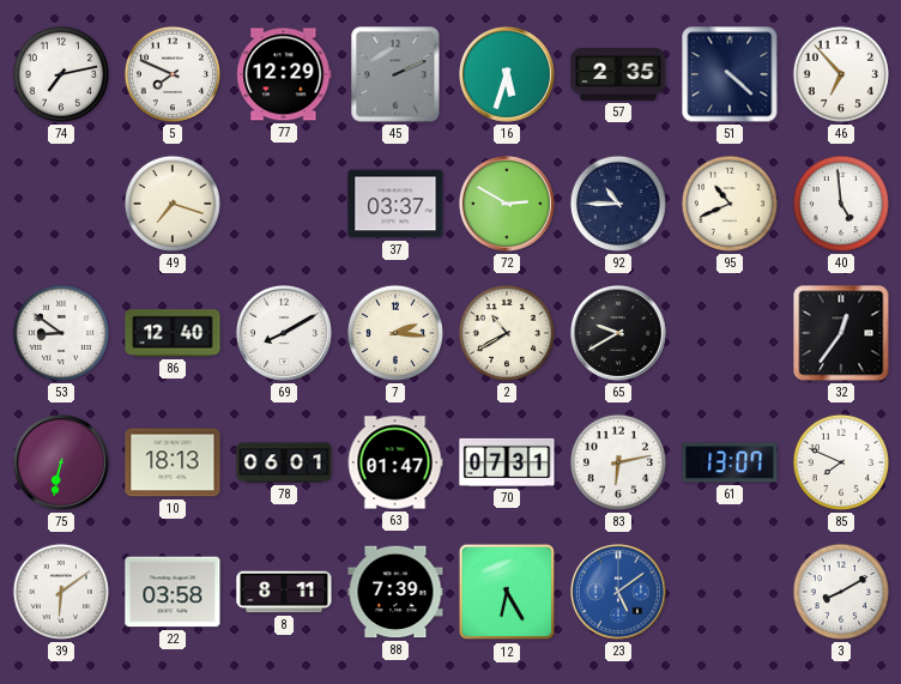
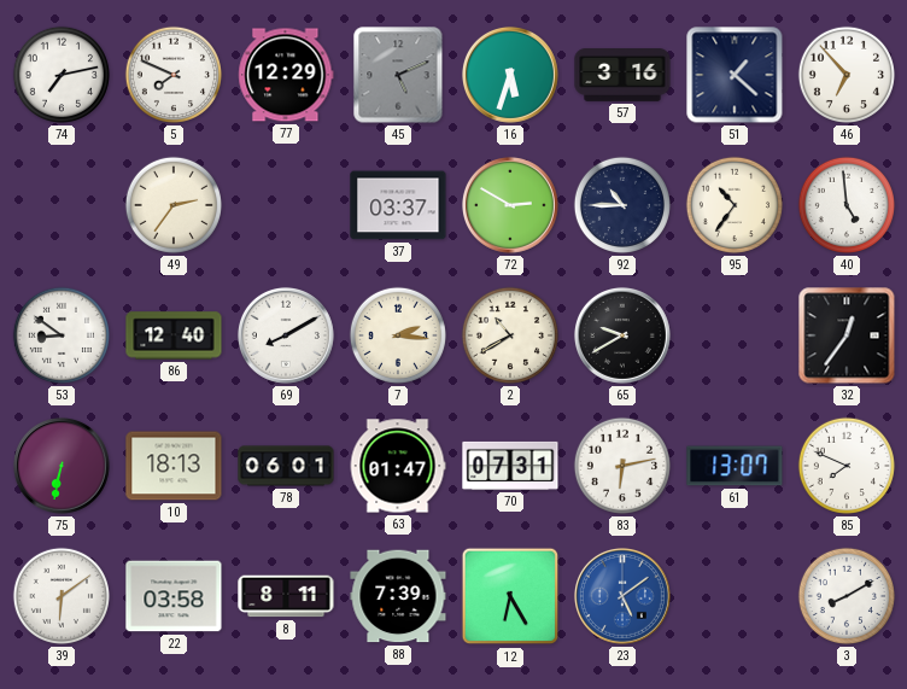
45: 2:11 -> 5:11
57: 2:35 -> 3:16
51: 4:22 -> 1:22
49: 7:18 -> 2:36
95: 10:41 -> 10:36
